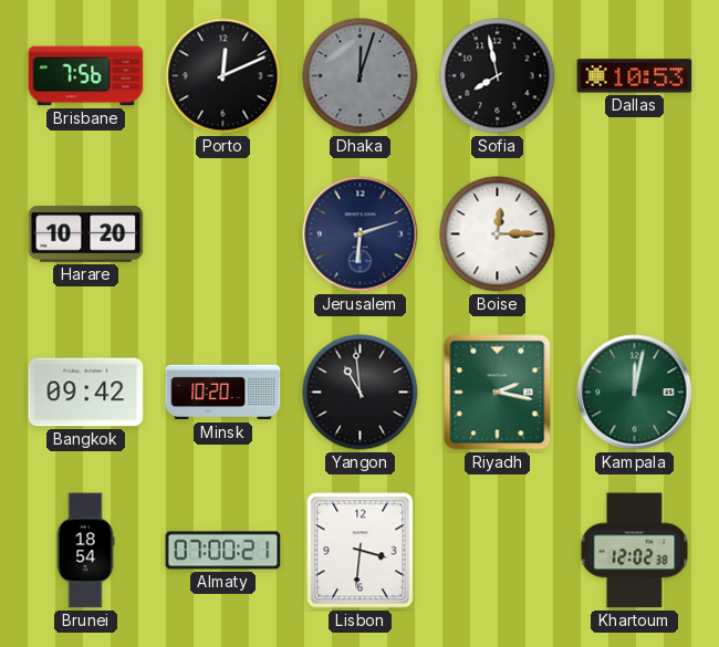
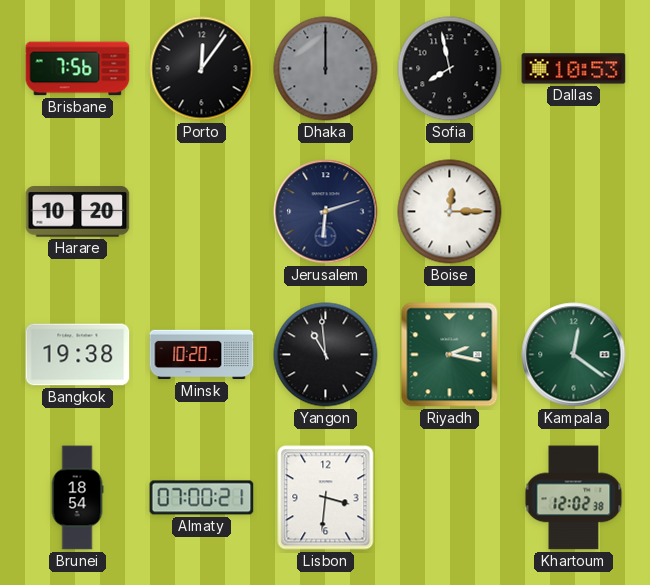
Porto: 12:11 -> 12:06
Dhaka: 12:03 -> 12:00
Bangkok: 09:42 -> 19:38
Kampala: 12:02 -> 12:21
